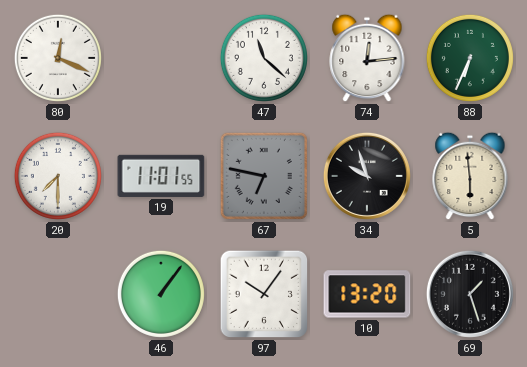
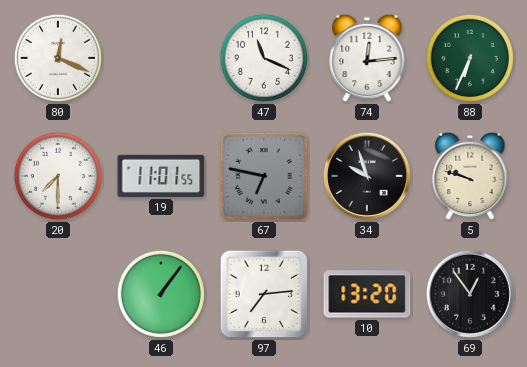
47: 11:22 -> 11:19
5: 5:59 -> 9:48
97: 10:06 -> 7:14
69: 1:27 -> 12:54
